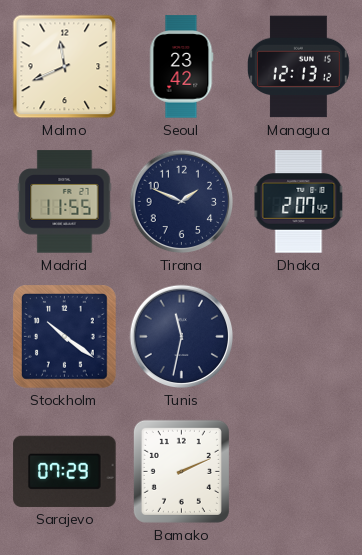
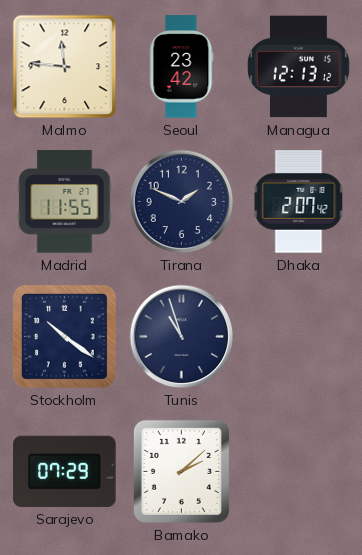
Malmo: 11:41 -> 11:46
Tunis: 11:32 -> 10:57
Bamako: 2:11 -> 2:08
